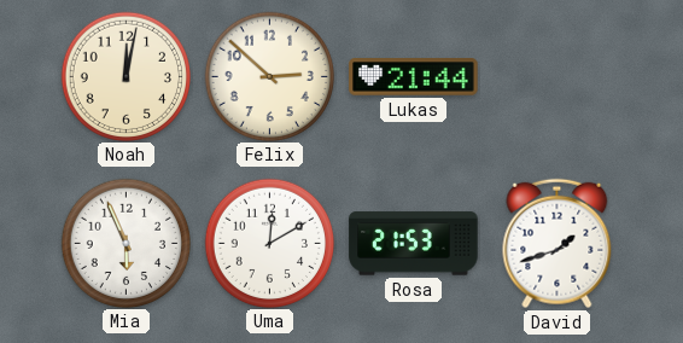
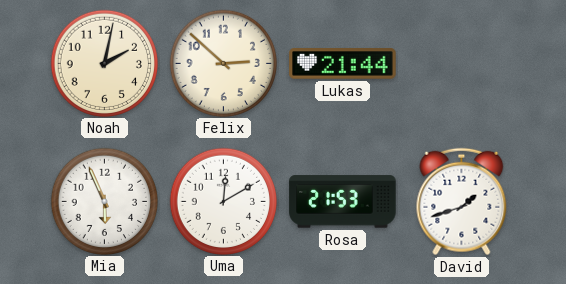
Noah: 12:02 -> 2:02
